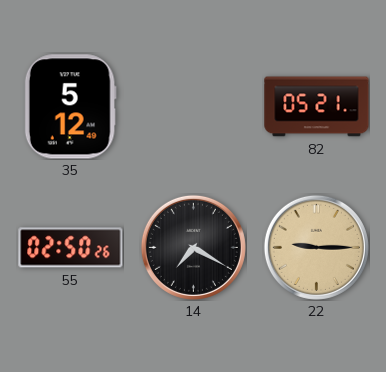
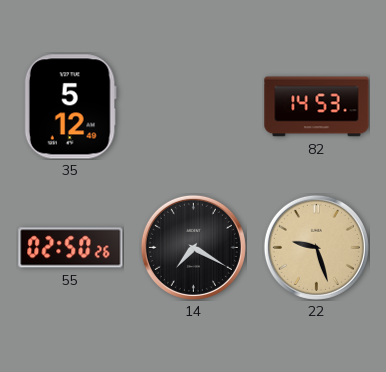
82: 05:21 -> 14:53
22: 9:15 -> 9:27
